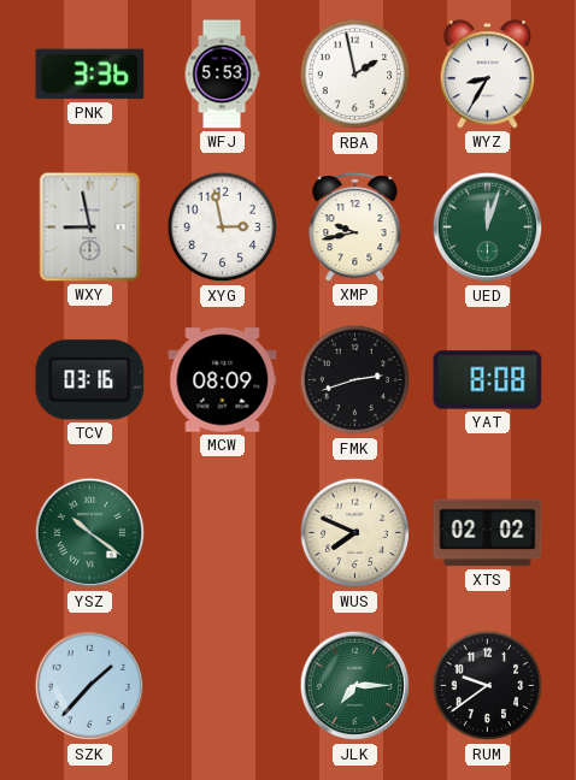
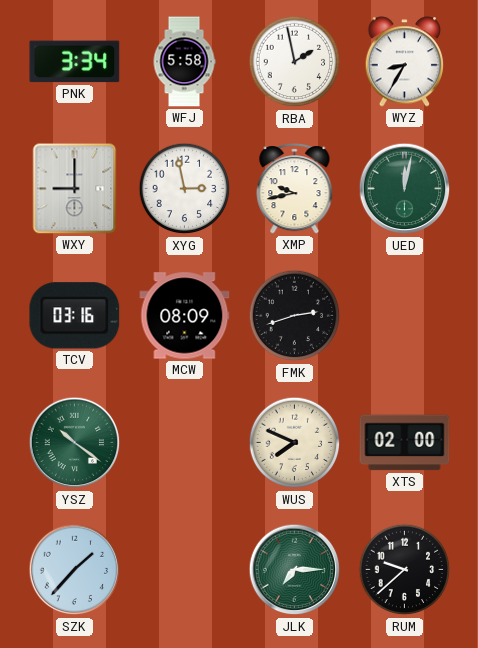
PNK: 3:36 -> 3:34
WFJ: 5:53 -> 5:58
WXY: 8:58 -> 9:00
UED: 12:03 -> 12:02
YAT: 8:08 -> none
XTS: 02:02 -> 02:00
RUM: 9:39 -> 9:38
